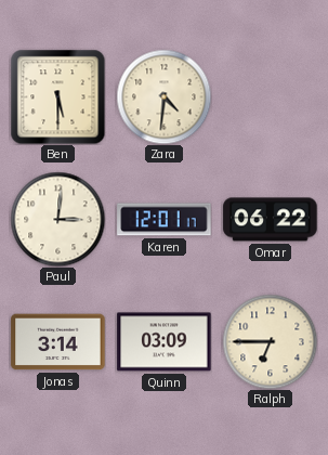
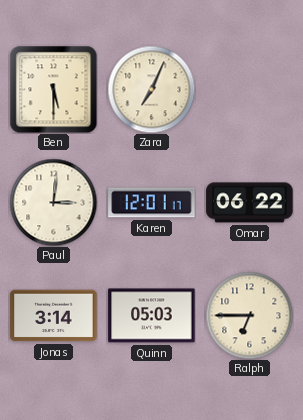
Zara: 4:31 -> 7:04
Quinn: 03:09 -> 05:03
